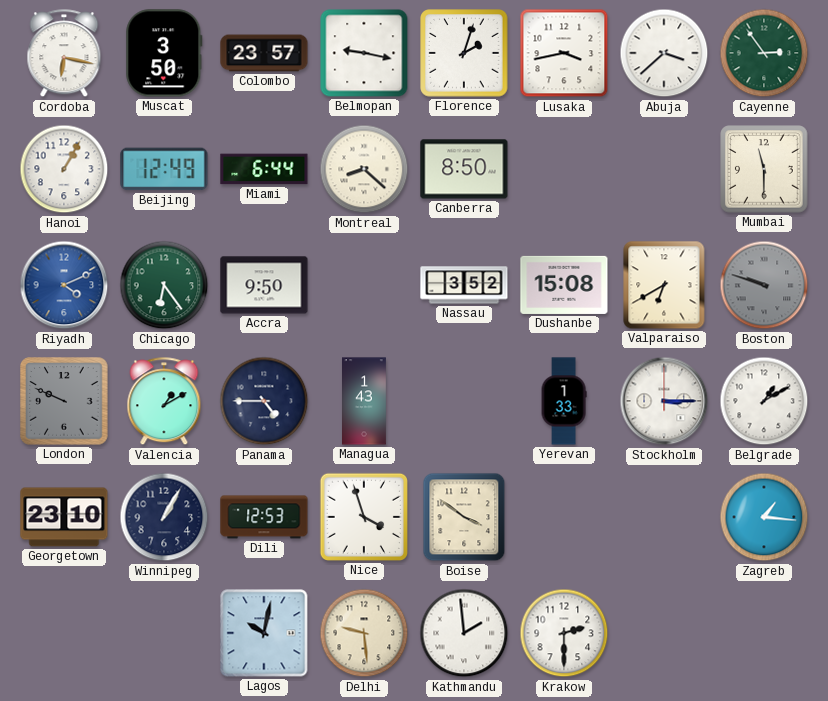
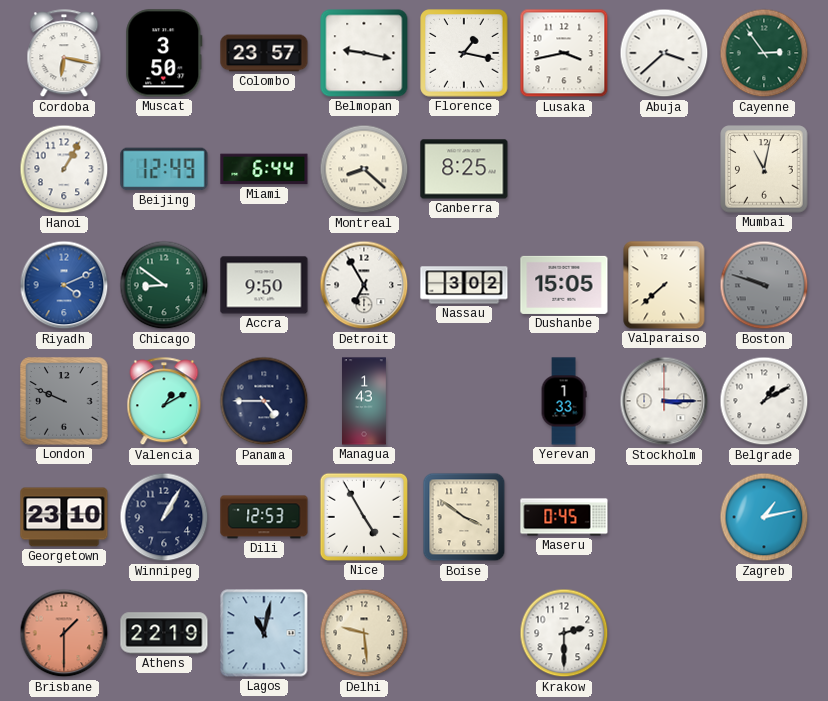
Florence: 2:03 -> 1:17
Canberra: 8:50 -> 8:25
Mumbai: 11:30 -> 11:02
Chicago: 6:24 -> 8:51
Detroit: none -> 6:55
Nassau: 3:52 -> 3:02
Dushanbe: 15:08 -> 15:05
Valparaiso: 6:40 -> 7:38
Nice: 3:57 -> 4:55
Maseru: none -> 0:45
Zagreb: 1:16 -> 1:13
Brisbane: none -> 1:30
Athens: none -> 22:19
Lagos: 10:02 -> 11:02
Kathmandu: 1:59 -> none
